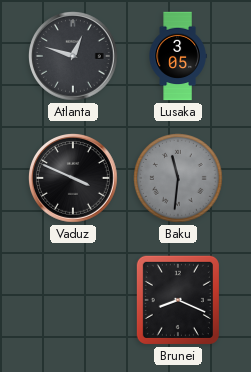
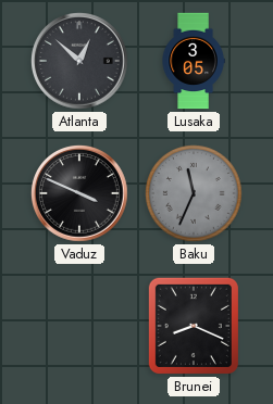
Atlanta: 12:48 -> 12:52
Baku: 11:31 -> 11:34
